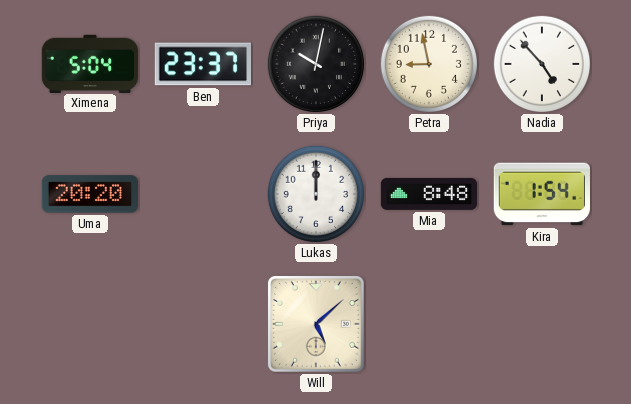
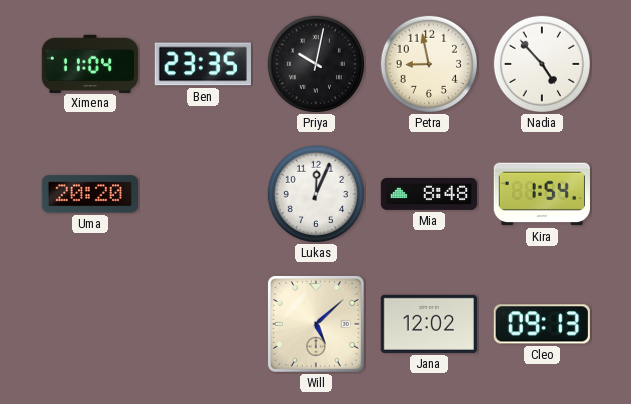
Ximena: 5:04 -> 11:04
Ben: 23:37 -> 23:35
Lukas: 12:00 -> 12:04
Jana: none -> 12:02
Cleo: none -> 09:13
